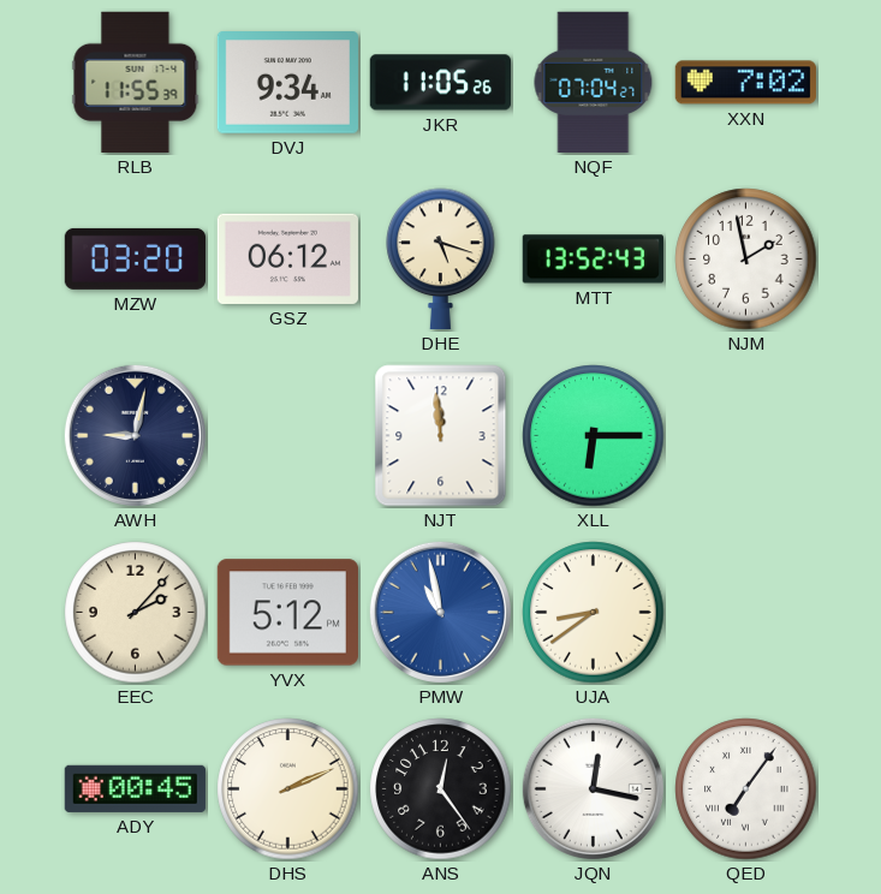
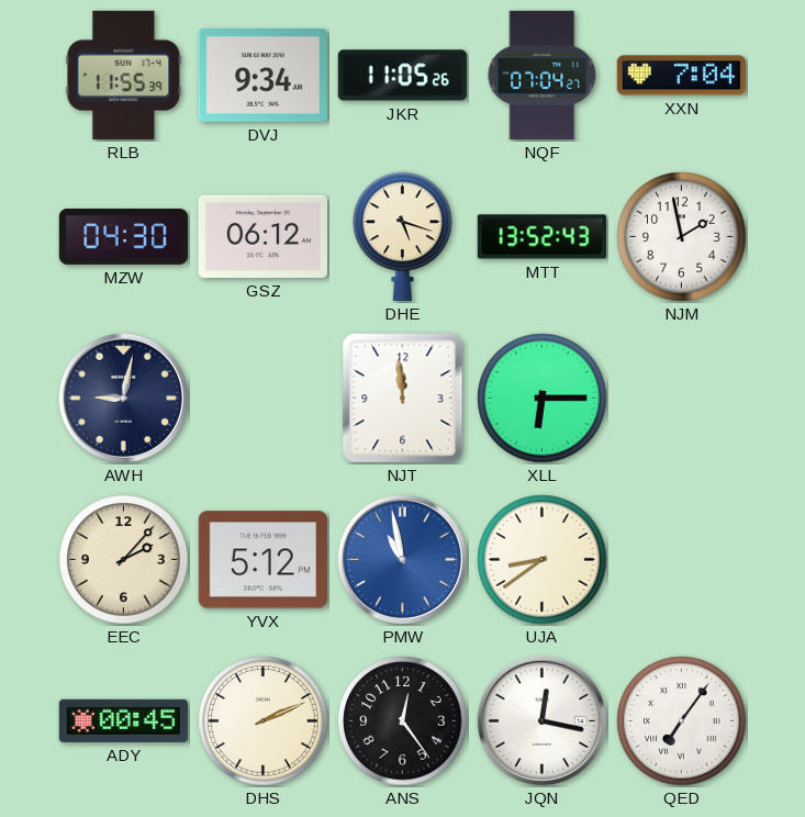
XXN: 7:02 -> 7:04
MZW: 03:20 -> 04:30
